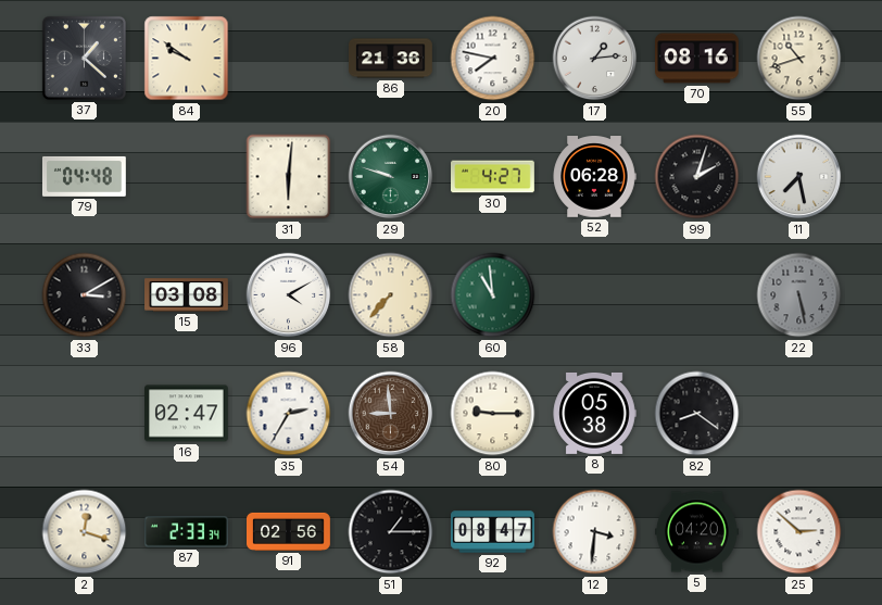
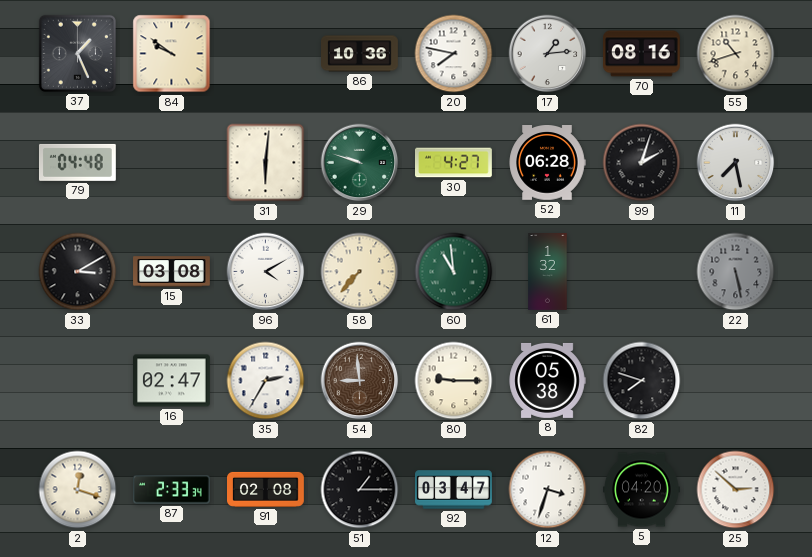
37: 1:22 -> 1:26
86: 21:36 -> 10:36
61: none -> 1:32
82: 8:21 -> 7:48
91: 02:56 -> 02:08
92: 08:47 -> 03:47
12: 3:31 -> 3:33
